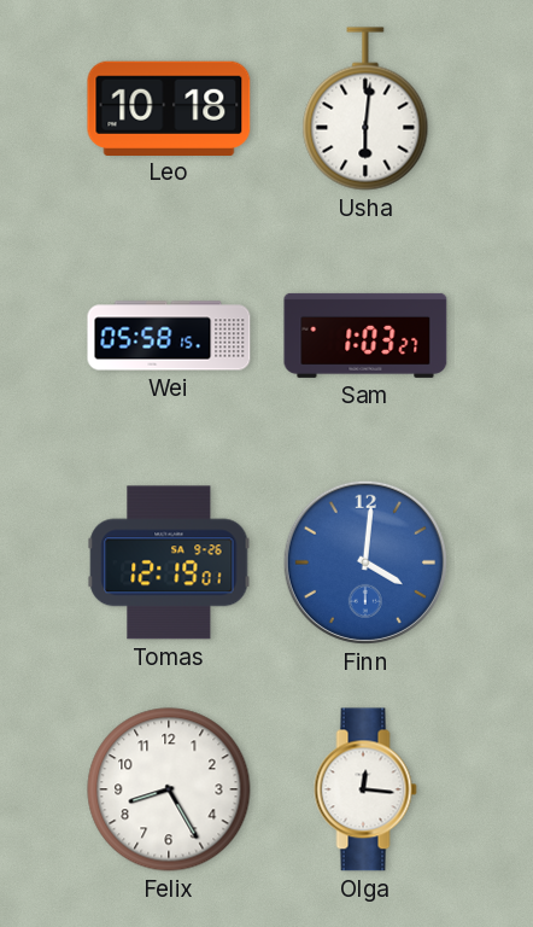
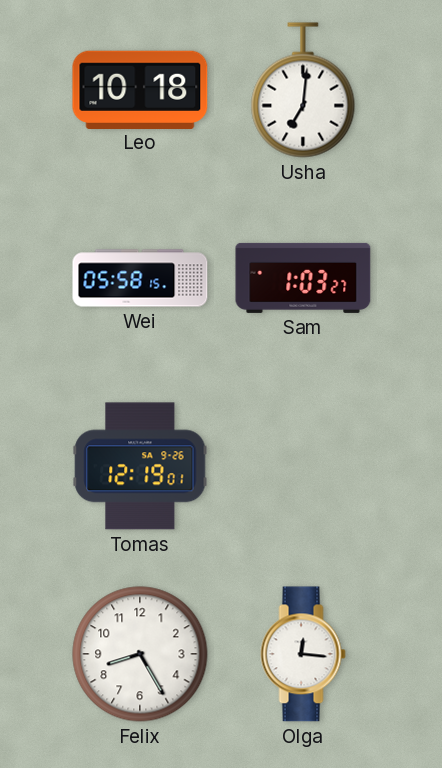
Usha: 6:01 -> 7:01
Finn: 4:01 -> none
